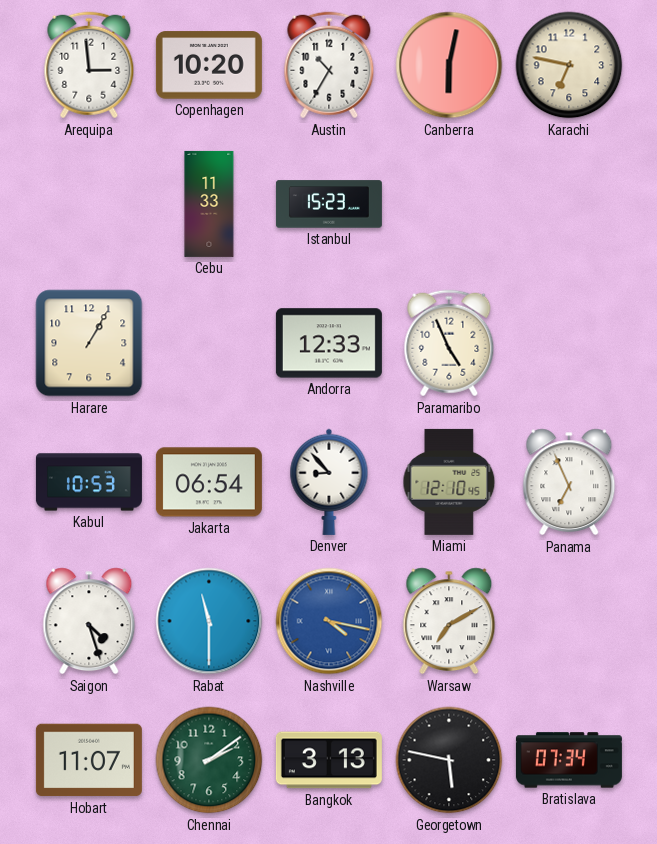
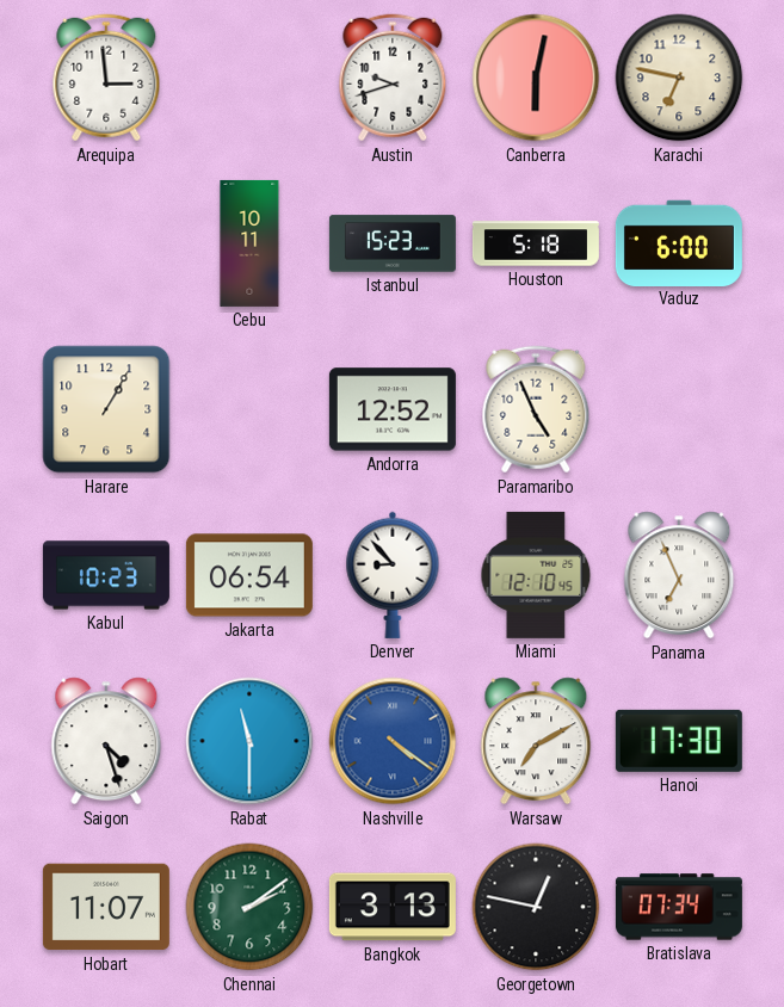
Copenhagen: 10:20 -> none
Austin: 10:35 -> 9:42
Cebu: 11:33 -> 10:11
Houston: none -> 5:18
Vaduz: none -> 6:00
Andorra: 12:33 -> 12:52
Kabul: 10:53 -> 10:23
Nashville: 4:17 -> 4:21
Hanoi: none -> 17:30
Georgetown: 5:47 -> 12:47
